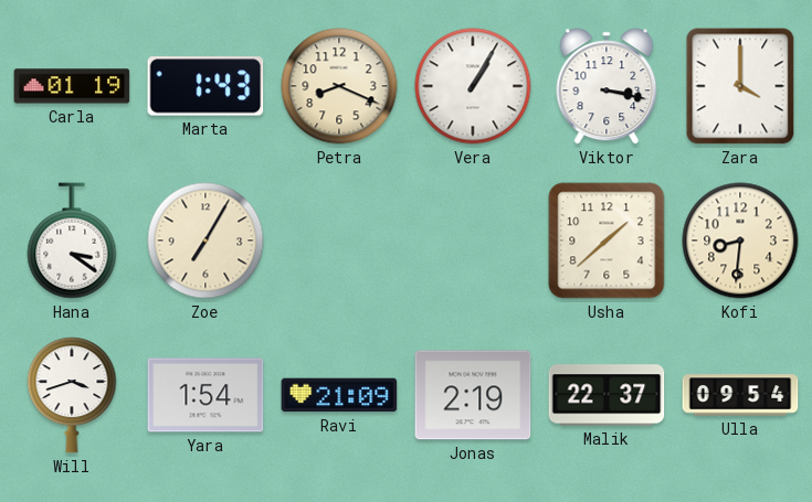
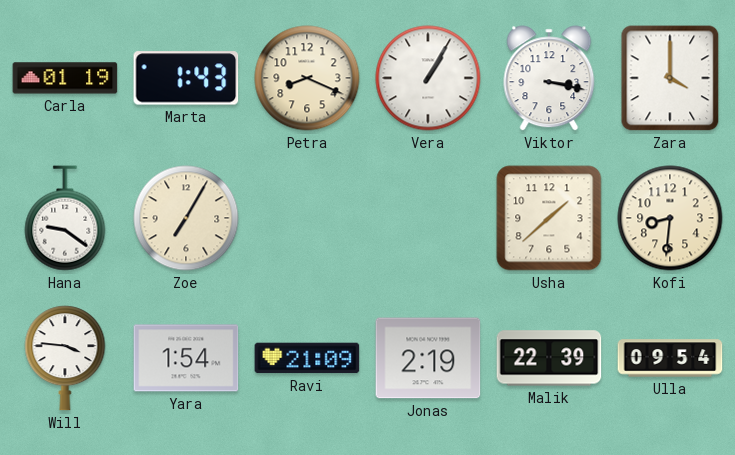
Hana: 3:21 -> 9:21
Will: 3:42 -> 3:46
Malik: 22:37 -> 22:39
